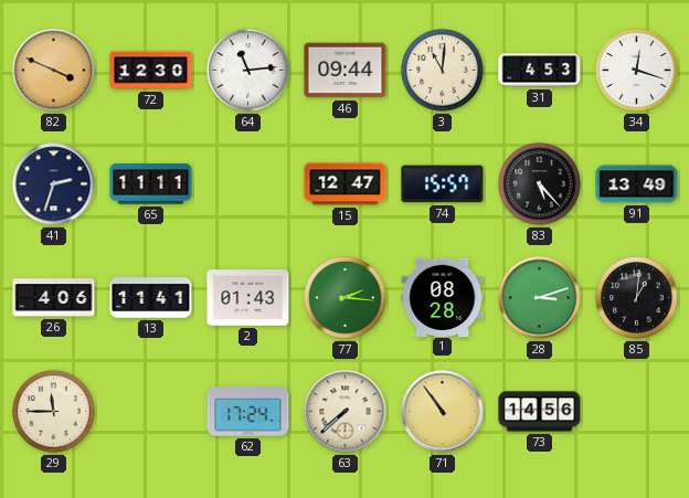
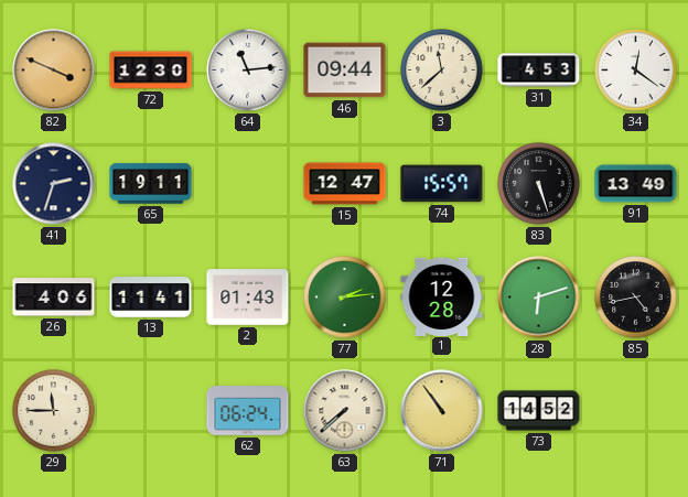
3: 11:01 -> 11:38
34: 12:18 -> 12:21
65: 11:11 -> 19:11
83: 5:23 -> 5:27
77: 2:16 -> 2:14
1: 08:28 -> 12:28
28: 3:12 -> 6:12
85: 1:01 -> 4:43
62: 17:24 -> 06:24
73: 14:56 -> 14:52
